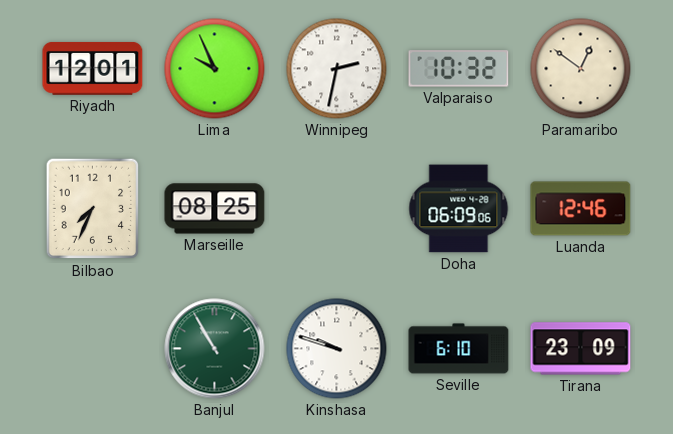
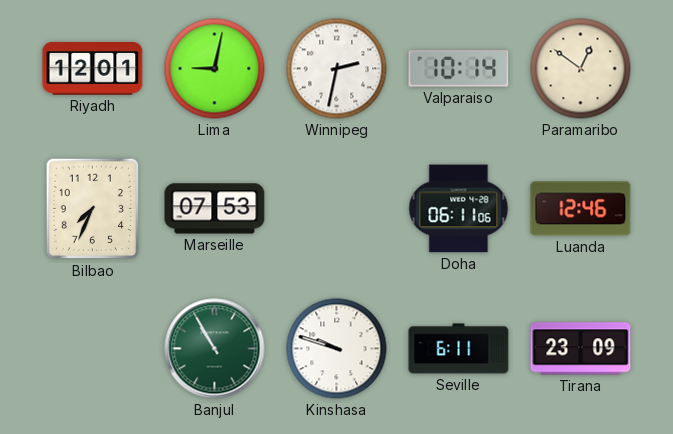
Lima: 9:56 -> 9:02
Valparaiso: 10:32 -> 10:14
Marseille: 08:25 -> 07:53
Doha: 06:09 -> 06:11
Seville: 6:10 -> 6:11
